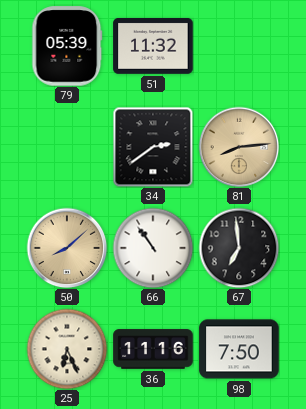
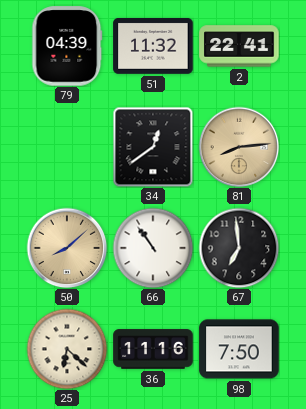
79: 05:39 -> 04:39
2: none -> 22:41
34: 2:39 -> 12:39
25: 6:26 -> 6:22
